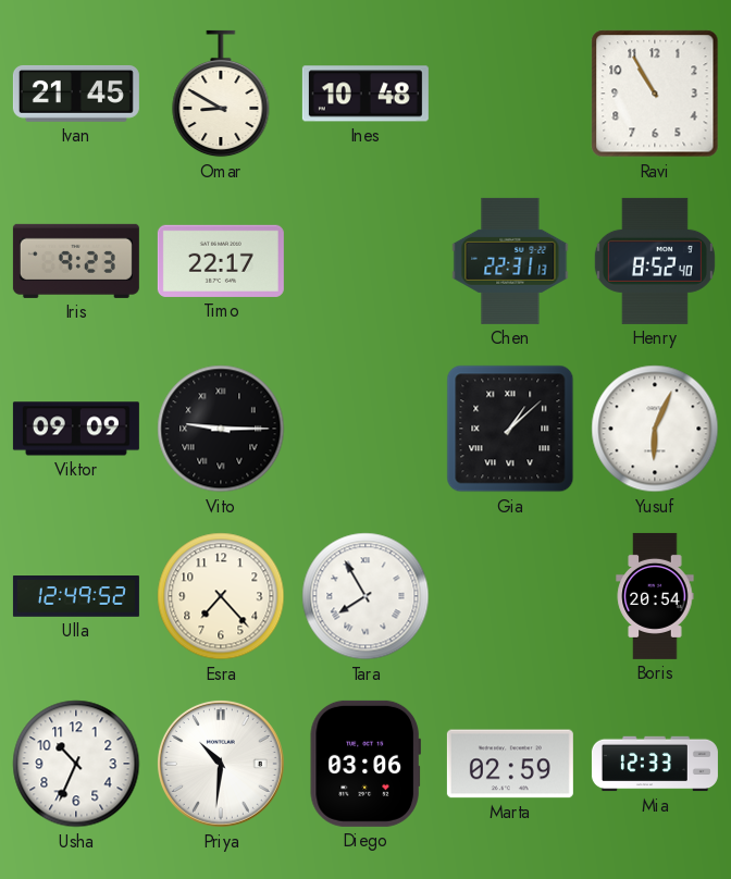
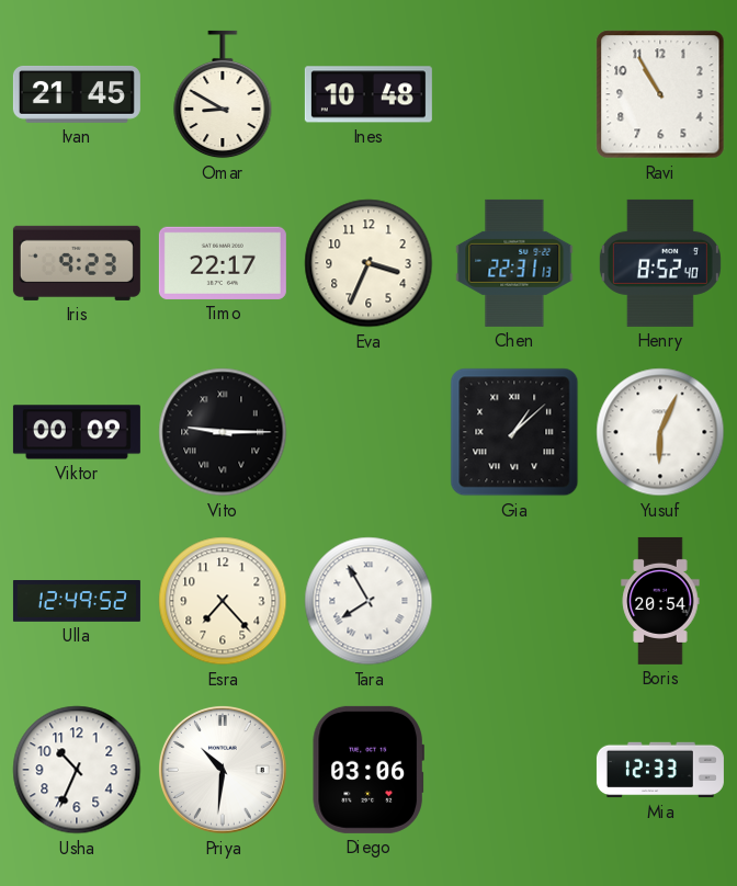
Eva: none -> 3:34
Viktor: 09:09 -> 00:09
Marta: 02:59 -> none
